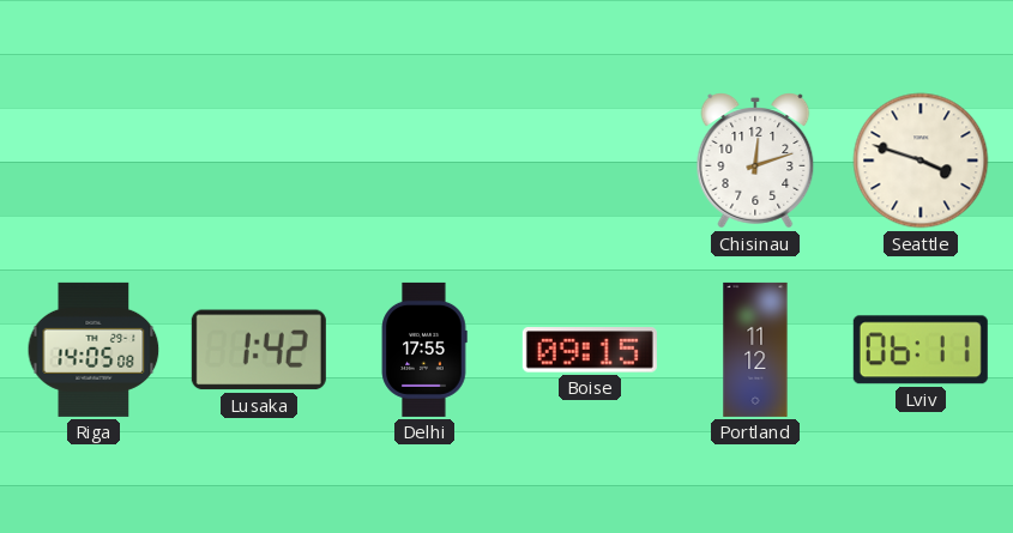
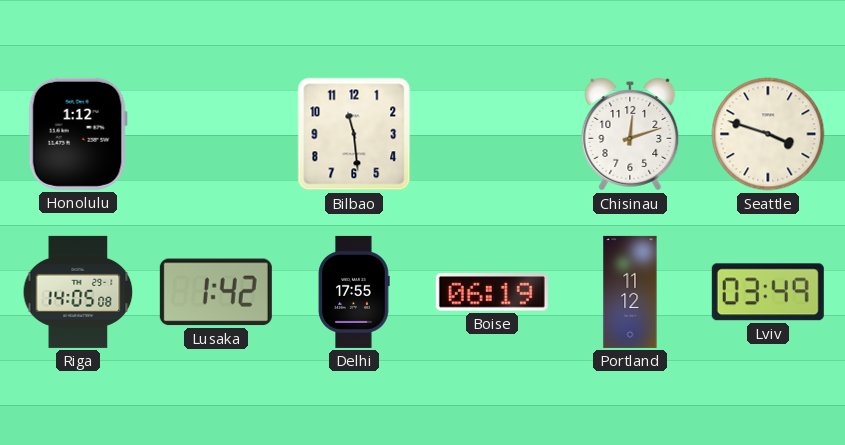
Honolulu: none -> 1:12
Bilbao: none -> 11:29
Boise: 09:15 -> 06:19
Lviv: 06:11 -> 03:49
